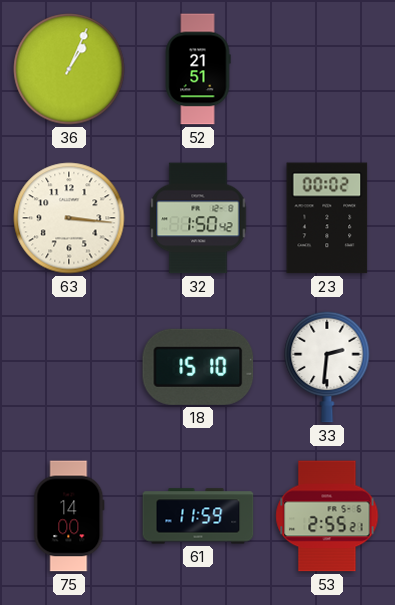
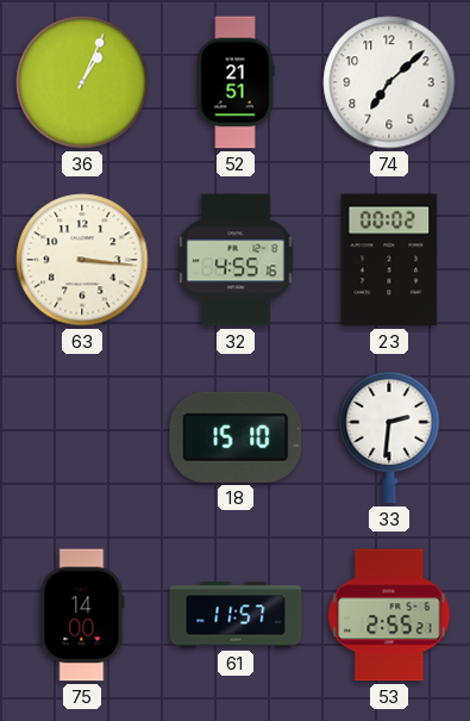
74: none -> 7:08
32: 1:50 -> 4:55
61: 11:59 -> 11:57
